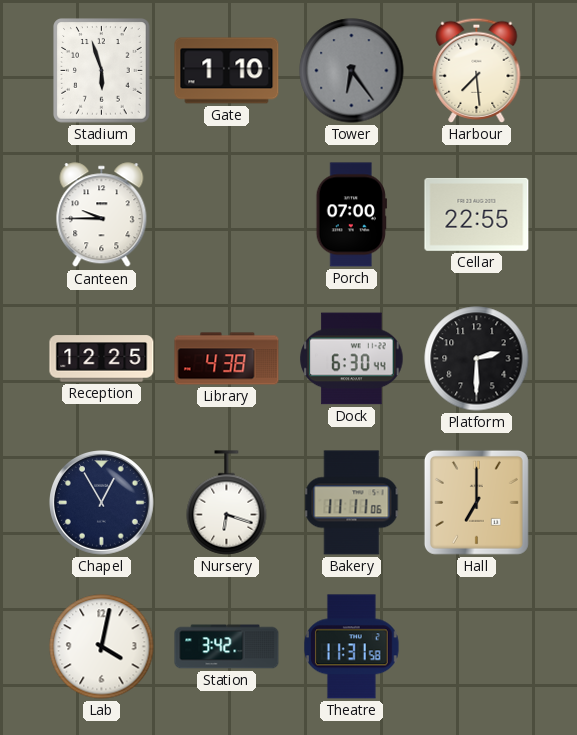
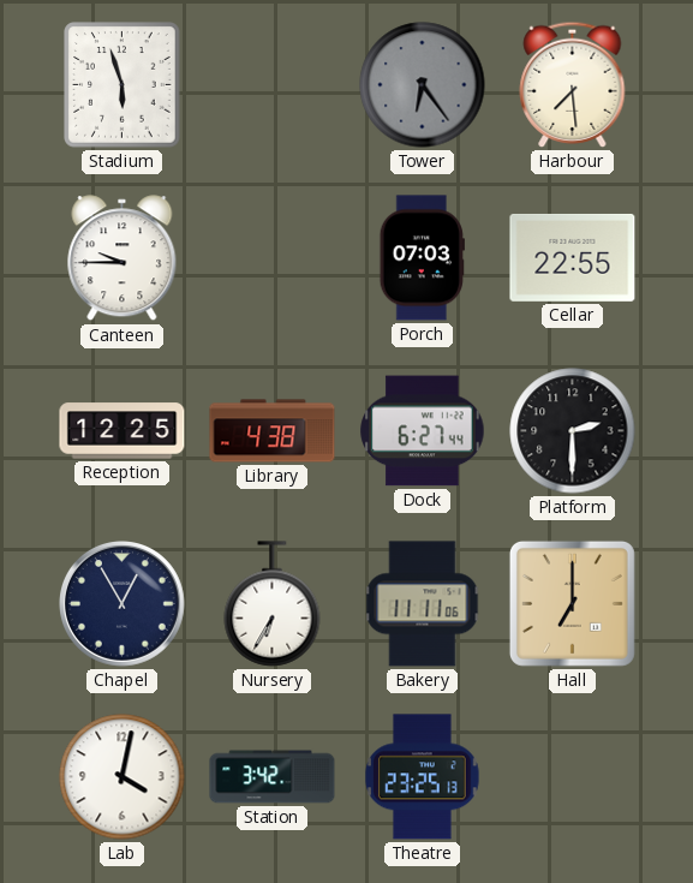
Gate: 1:10 -> none
Porch: 07:00 -> 07:03
Dock: 6:30 -> 6:27
Nursery: 6:18 -> 6:35
Theatre: 11:31 -> 23:25
